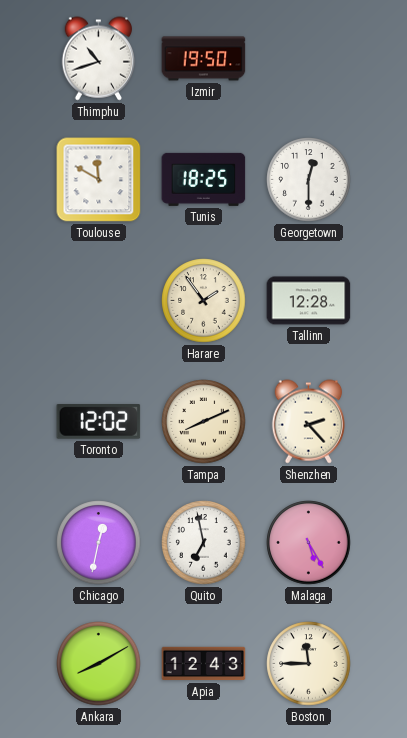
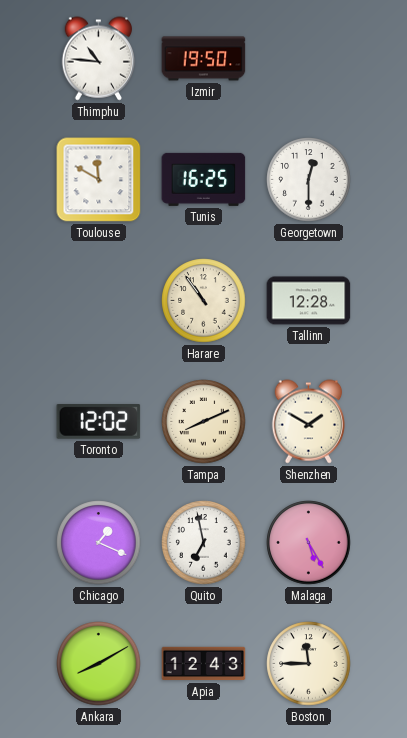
Thimphu: 10:42 -> 10:46
Tunis: 18:25 -> 16:25
Harare: 1:54 -> 10:54
Shenzhen: 2:23 -> 1:50
Chicago: 12:32 -> 1:19
